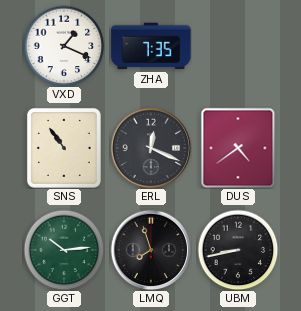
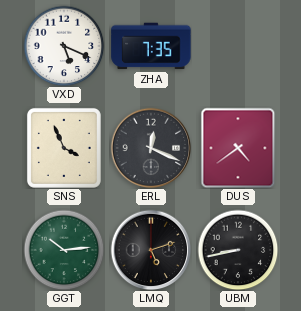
VXD: 1:19 -> 5:19
SNS: 10:54 -> 3:56
LMQ: 7:57 -> 5:12
